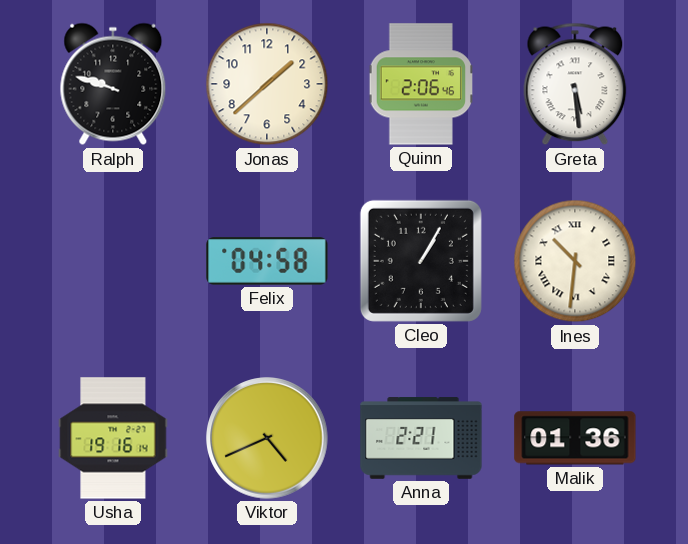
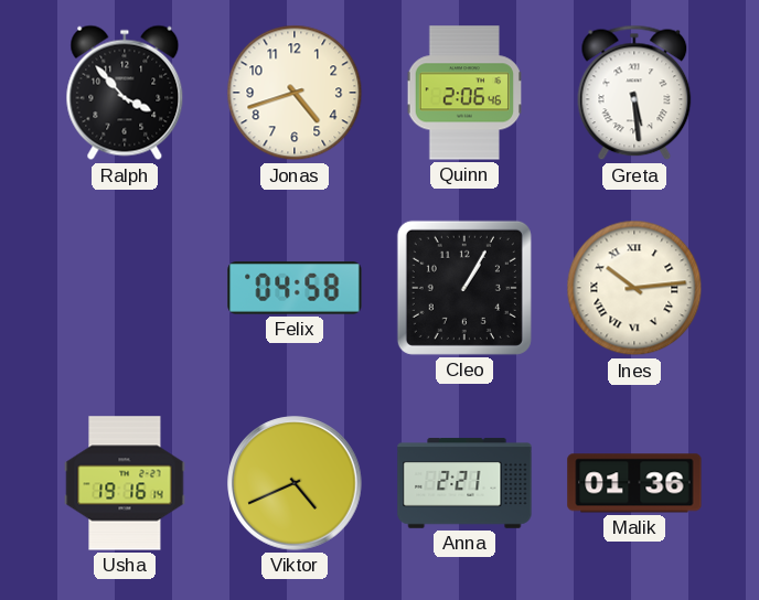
Ralph: 9:48 -> 3:53
Jonas: 1:38 -> 4:42
Ines: 10:31 -> 10:14
